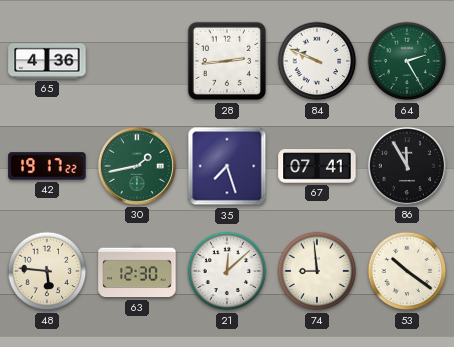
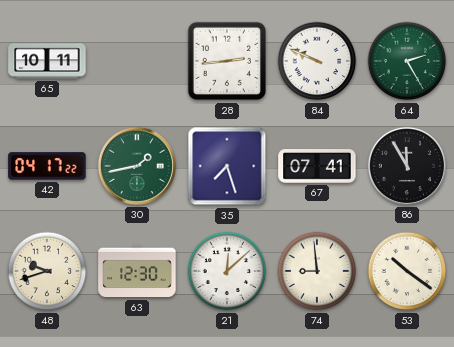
65: 4:36 -> 10:11
42: 19:17 -> 04:17
48: 5:46 -> 9:42
